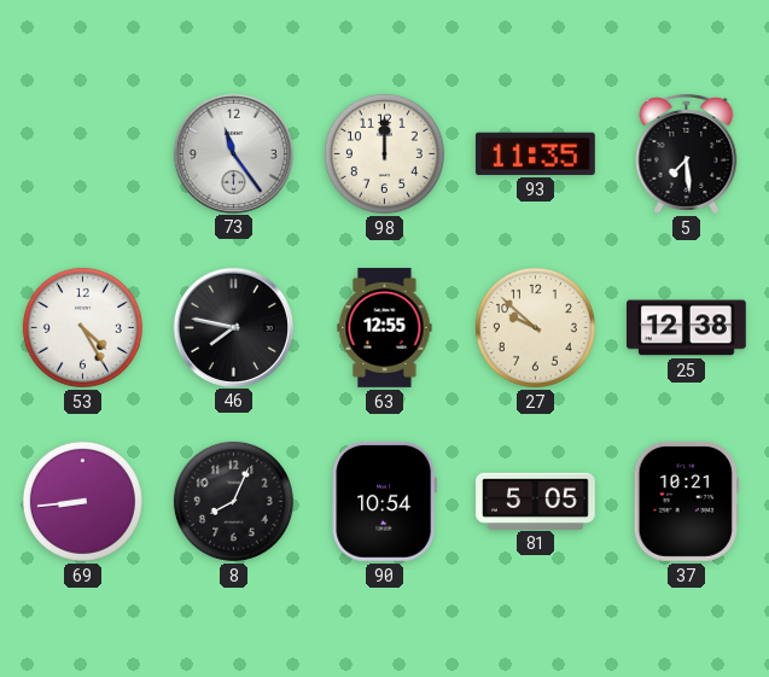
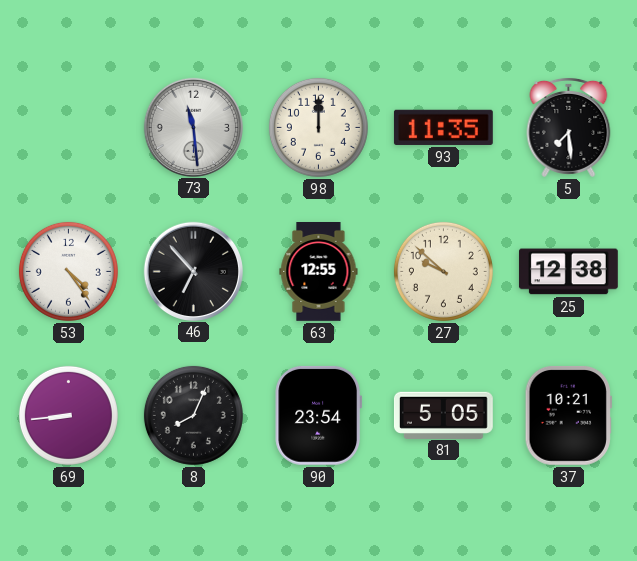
73: 11:24 -> 11:29
53: 4:25 -> 4:24
46: 7:47 -> 6:53
90: 10:54 -> 23:54
